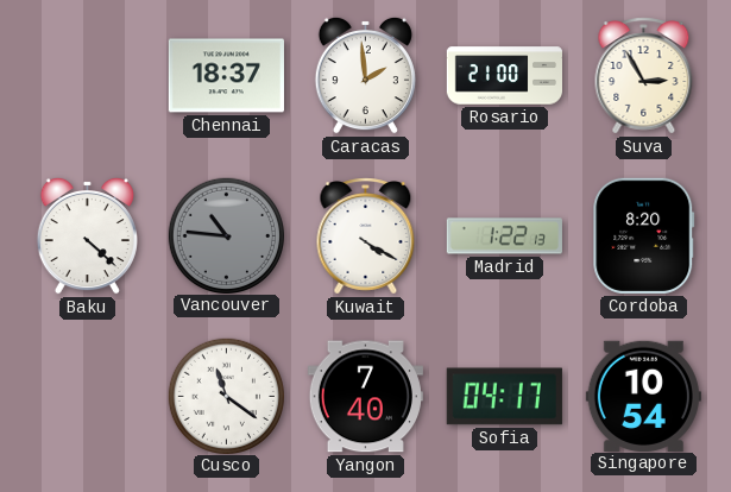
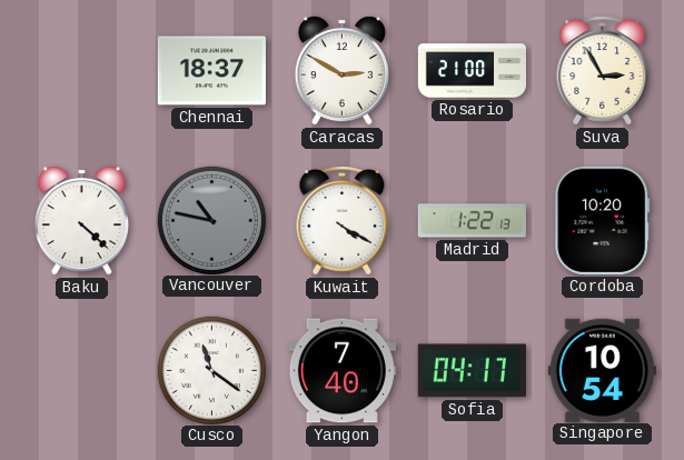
Caracas: 1:59 -> 2:50
Vancouver: 10:46 -> 10:47
Cordoba: 8:20 -> 10:20
